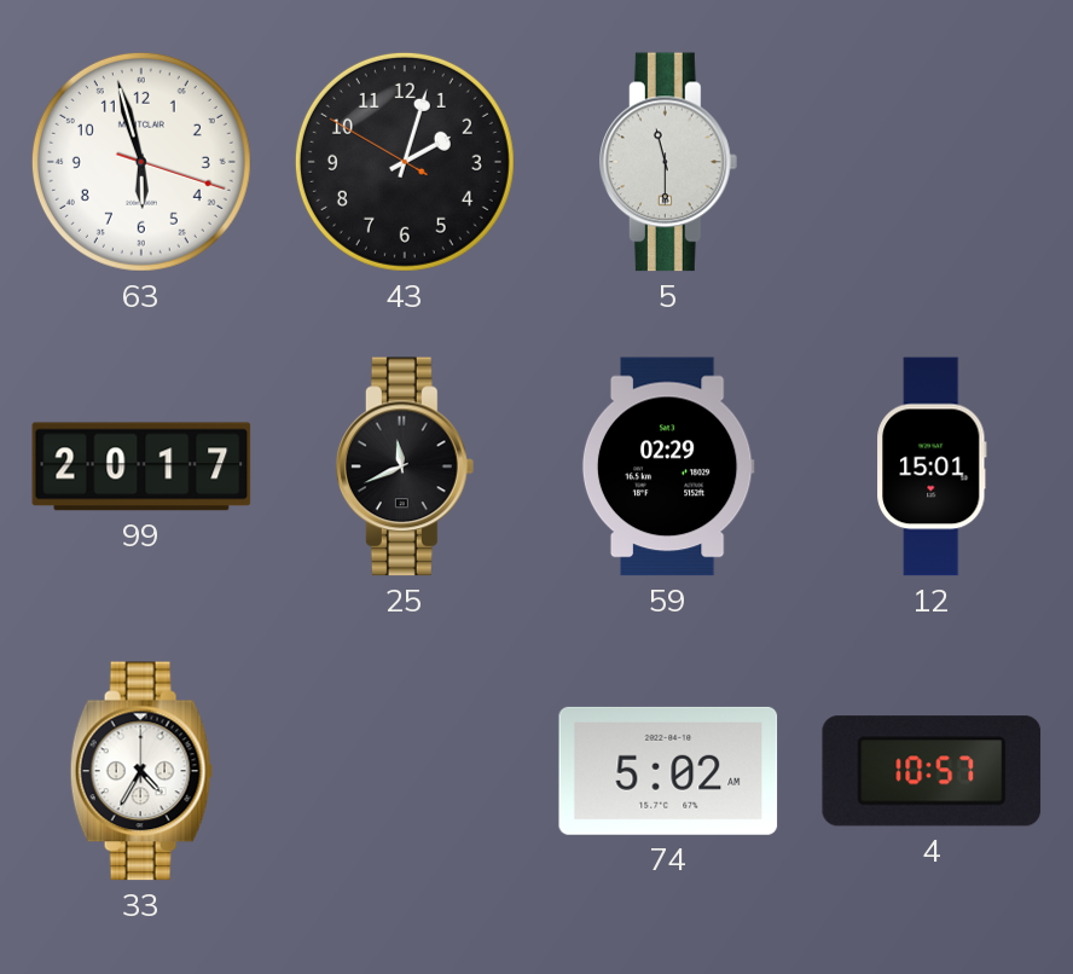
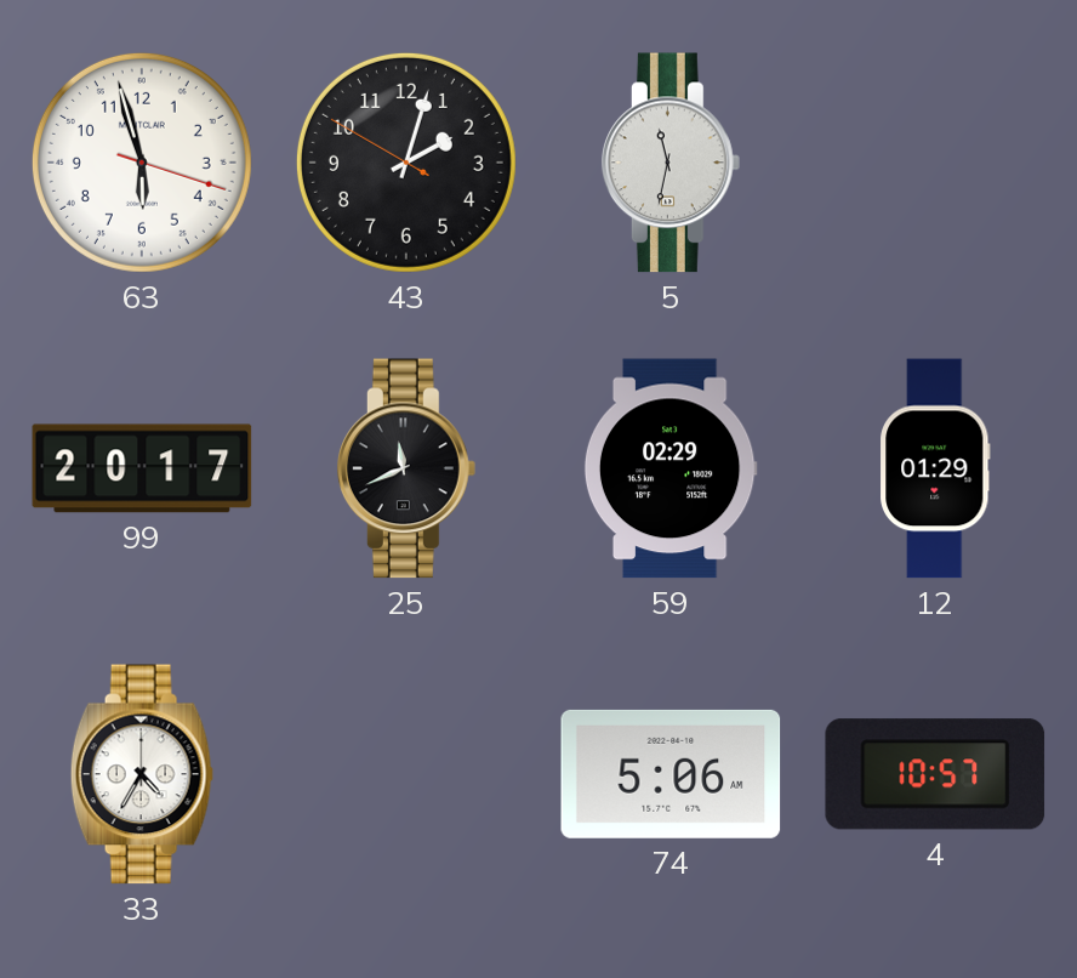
5: 11:30 -> 11:32
12: 15:01 -> 01:29
74: 5:02 -> 5:06
